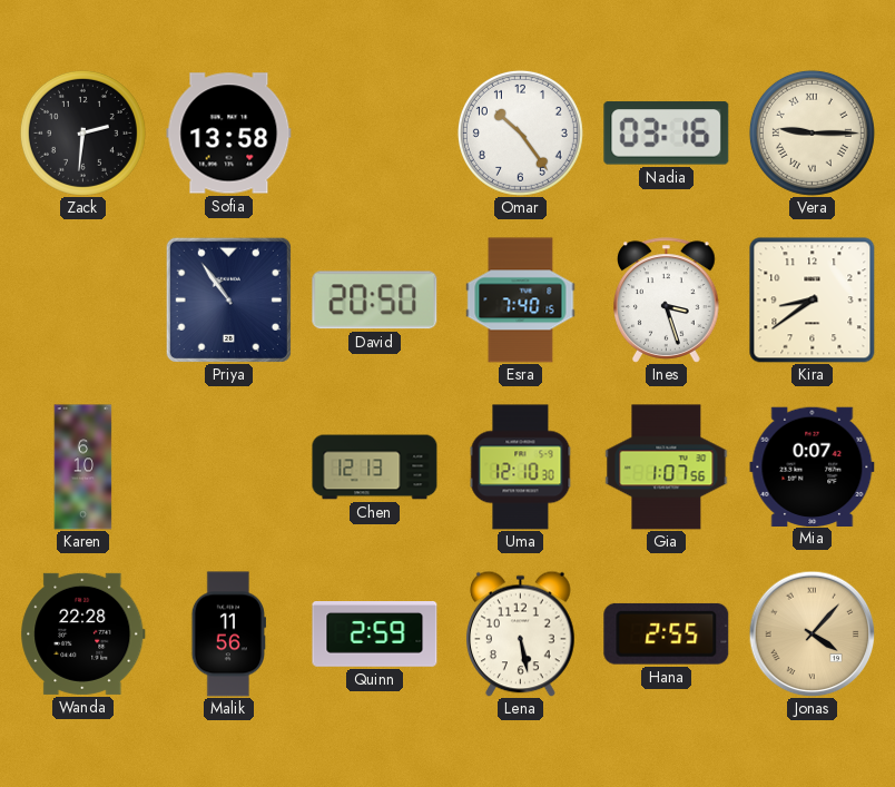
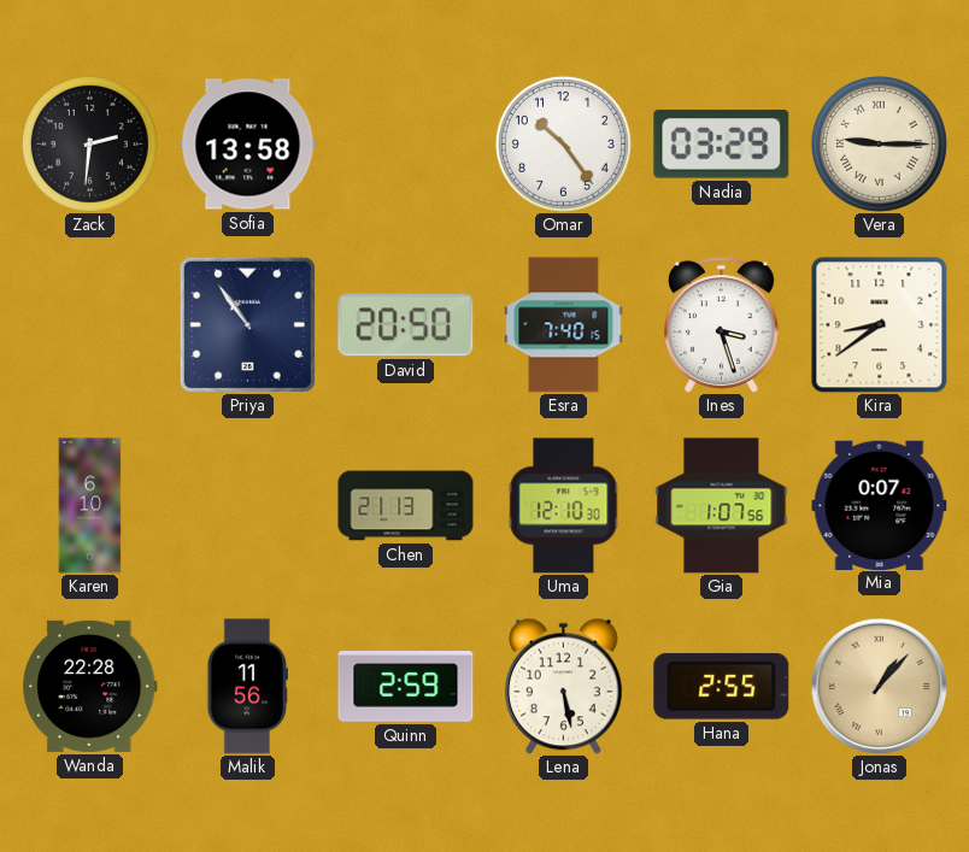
Nadia: 03:16 -> 03:29
Chen: 12:13 -> 21:13
Jonas: 4:07 -> 1:07
